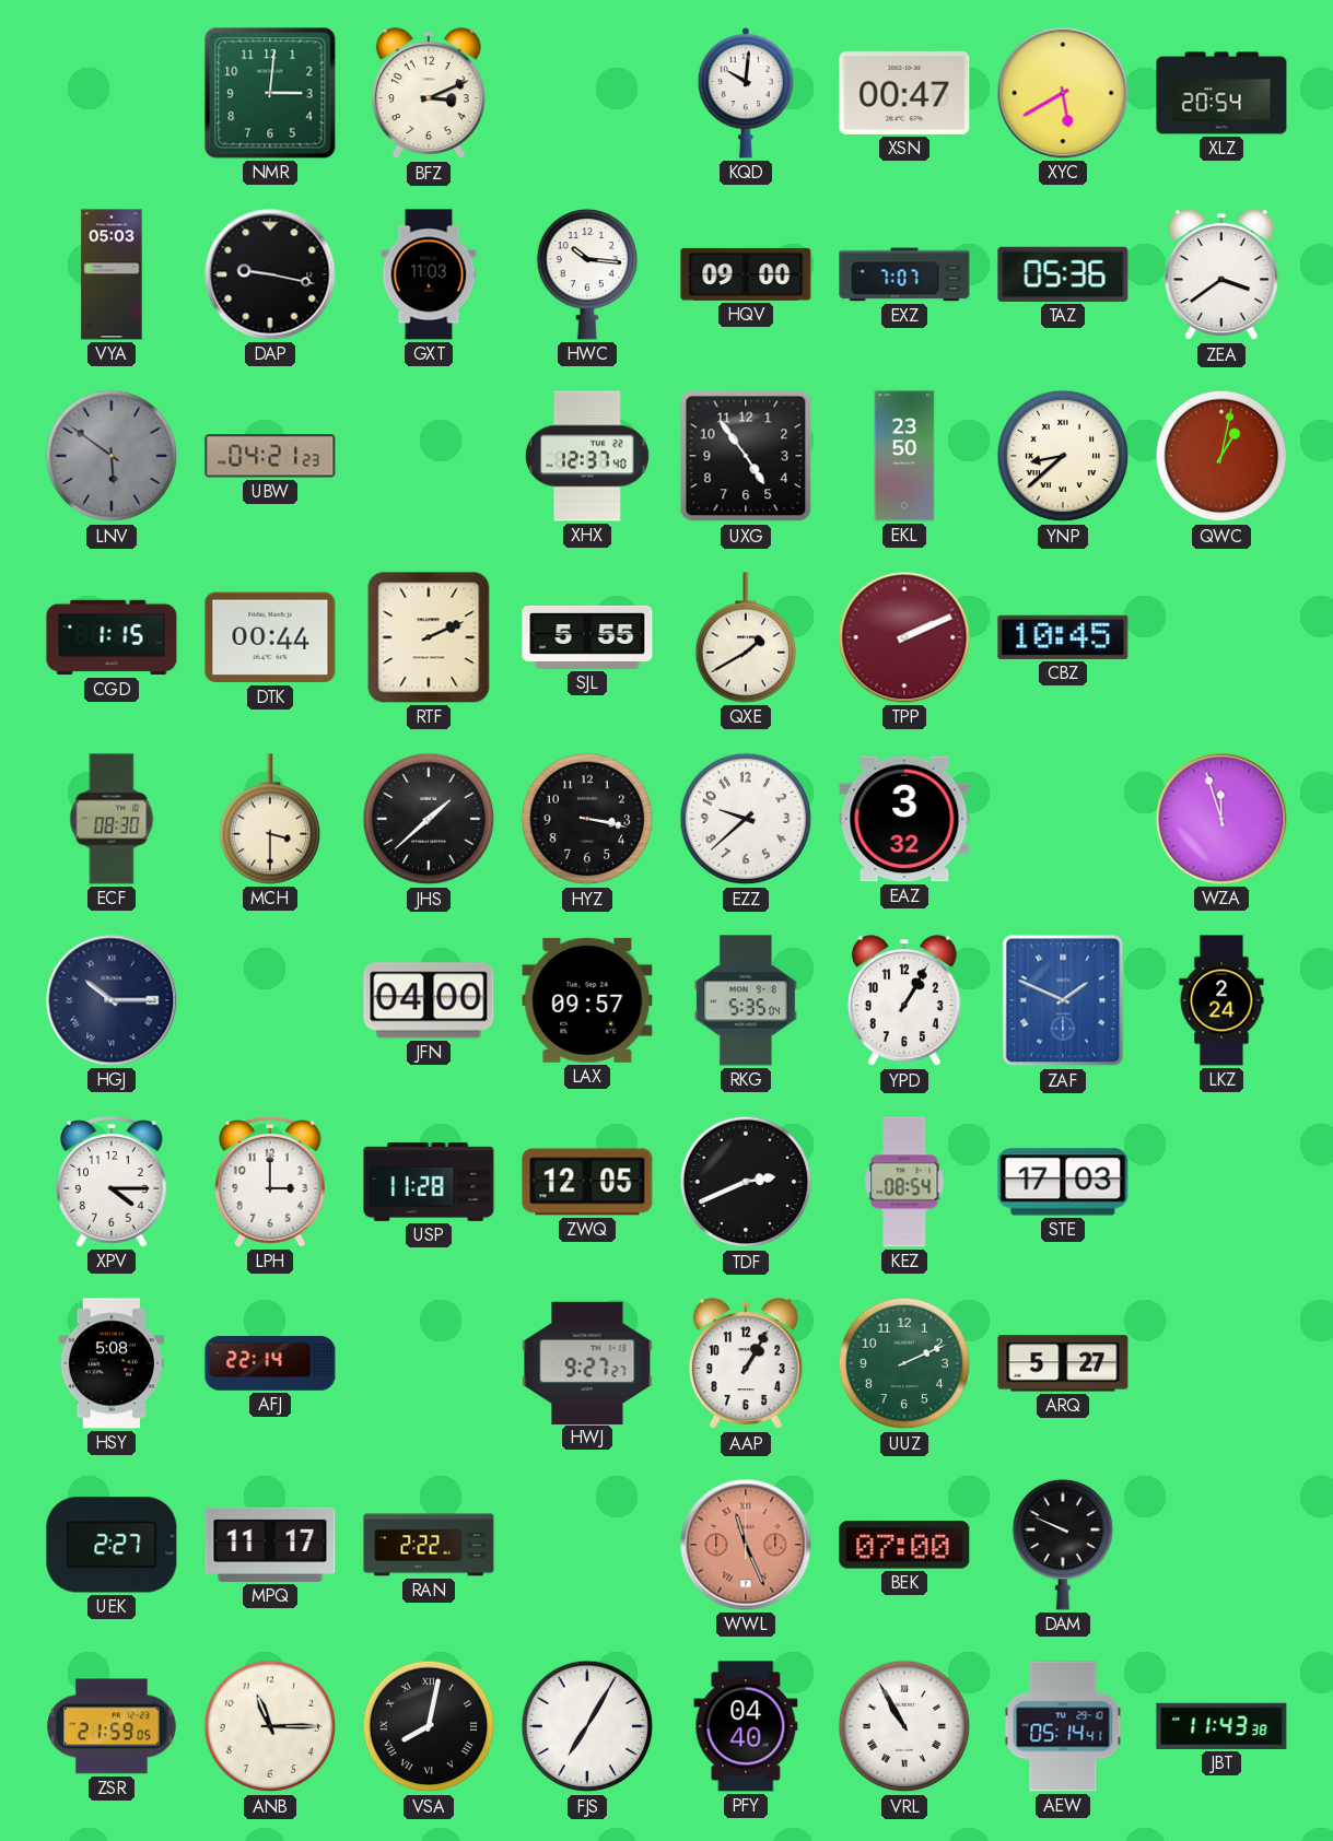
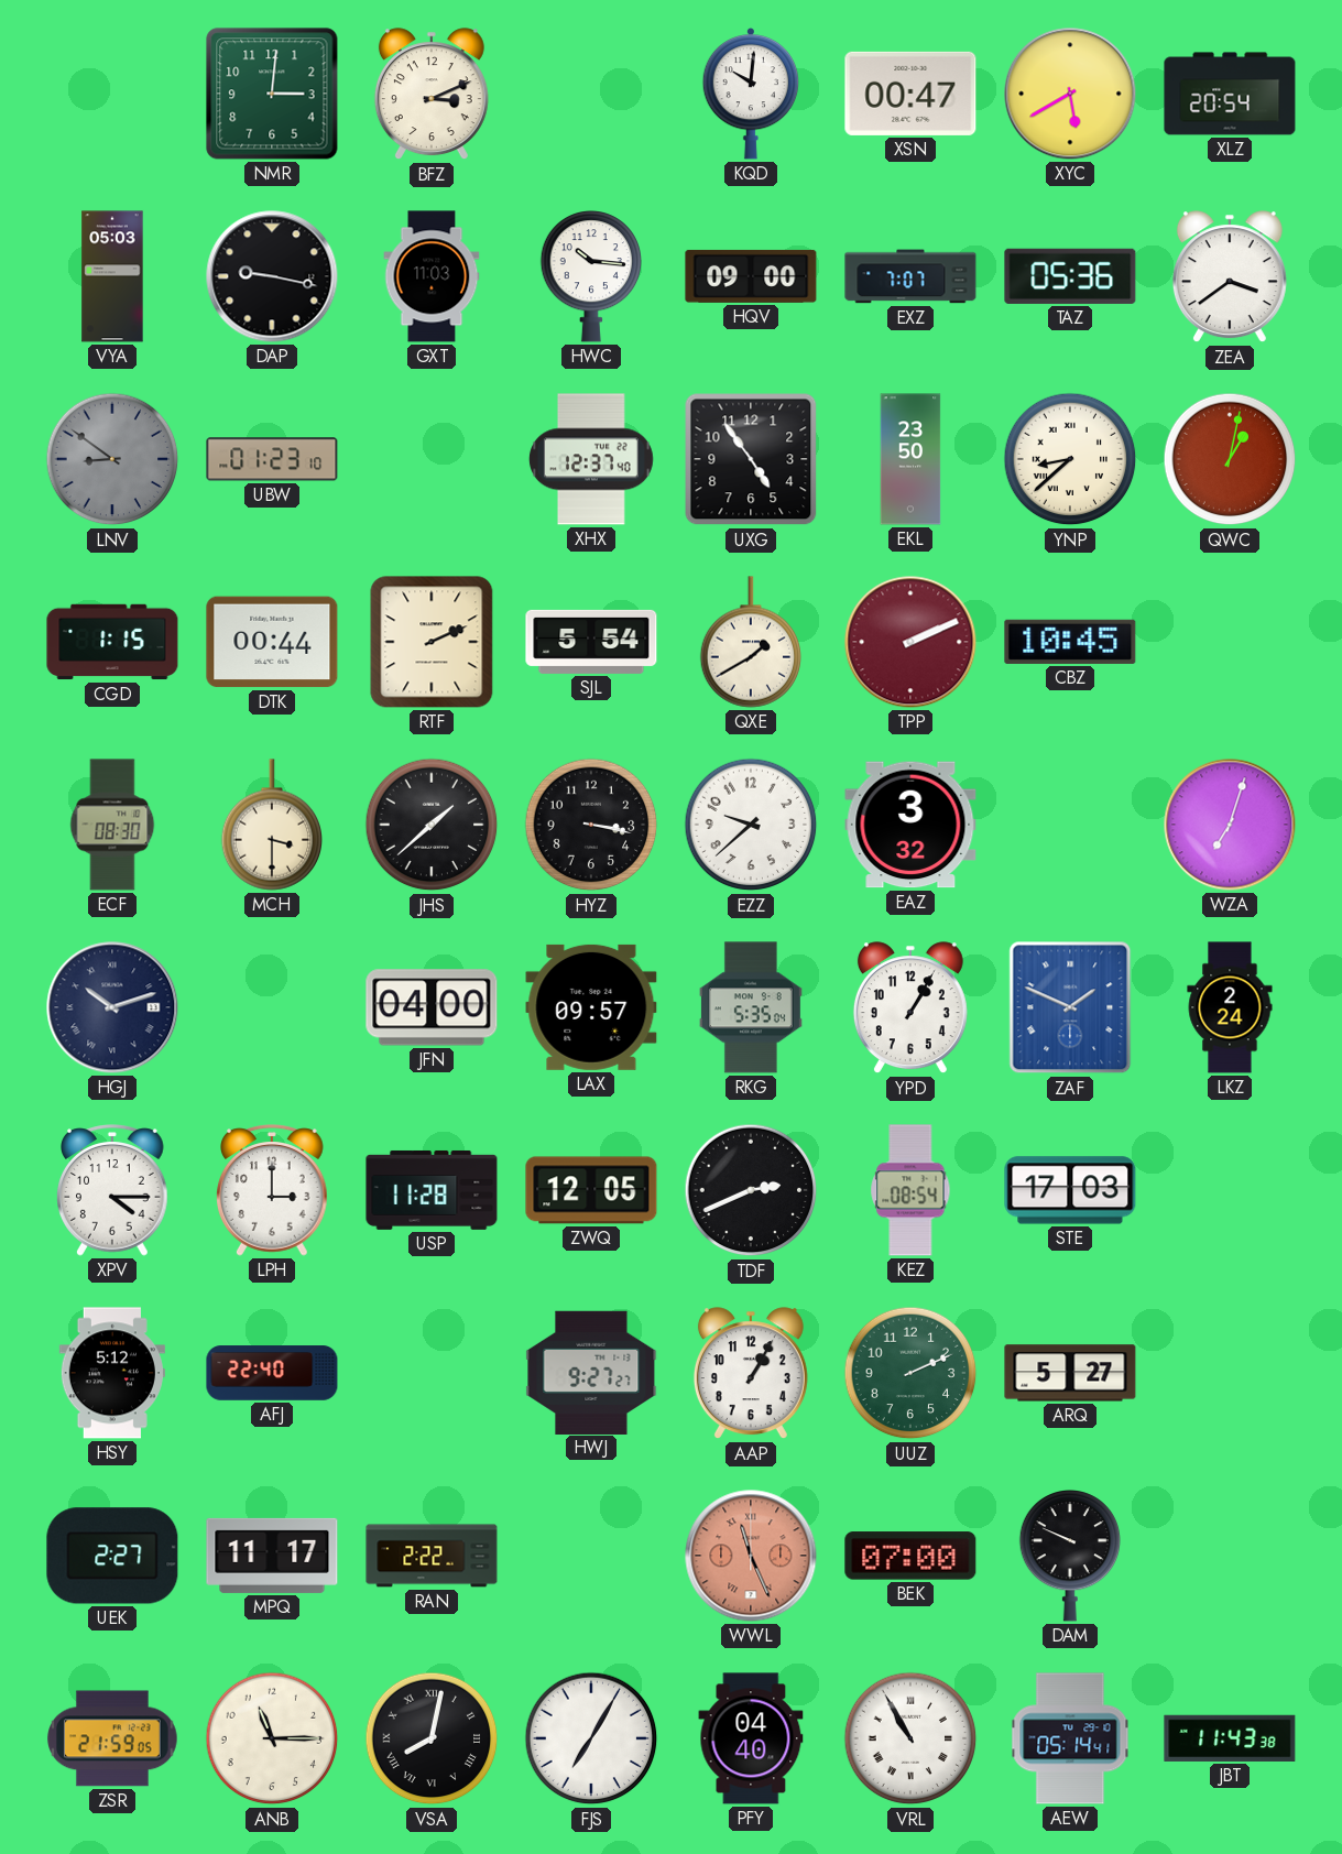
LNV: 5:51 -> 8:51
UBW: 04:21 -> 01:23
SJL: 5:55 -> 5:54
WZA: 11:57 -> 7:03
HGJ: 10:15 -> 10:12
HSY: 5:08 -> 5:12
AFJ: 22:14 -> 22:40
